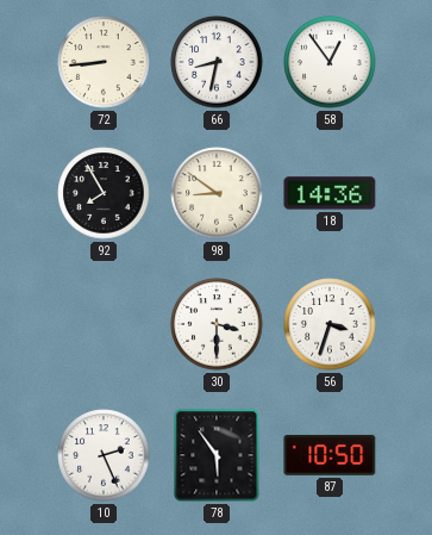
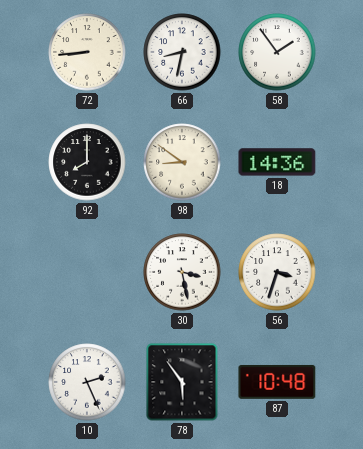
58: 12:54 -> 1:54
92: 7:55 -> 8:00
30: 3:30 -> 3:28
87: 10:50 -> 10:48
